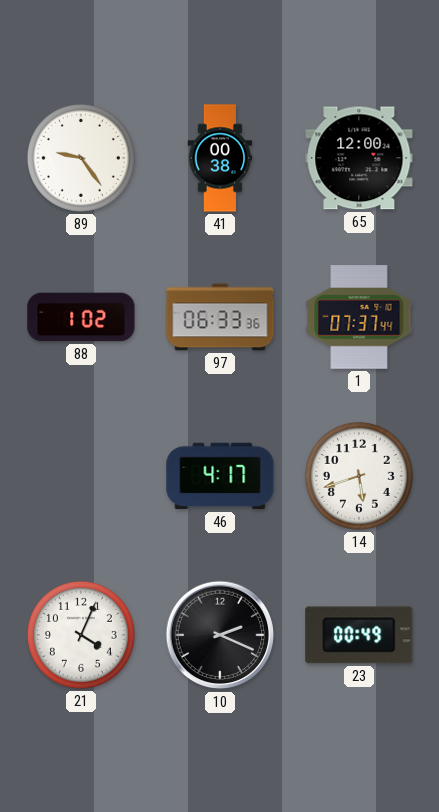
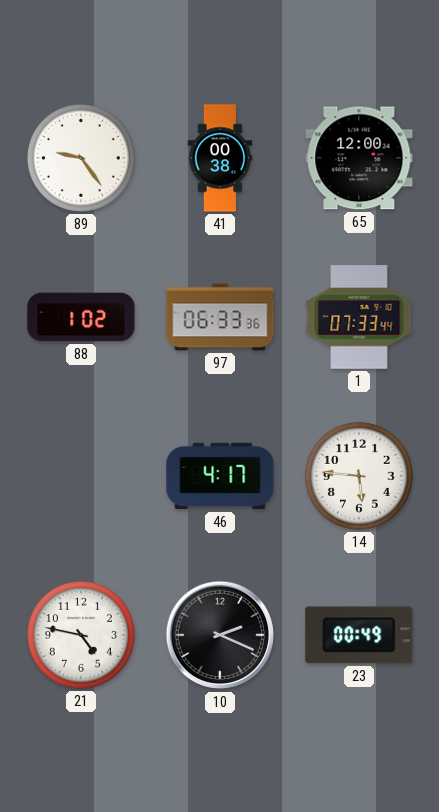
1: 07:37 -> 07:33
14: 5:42 -> 5:46
21: 4:04 -> 4:47
